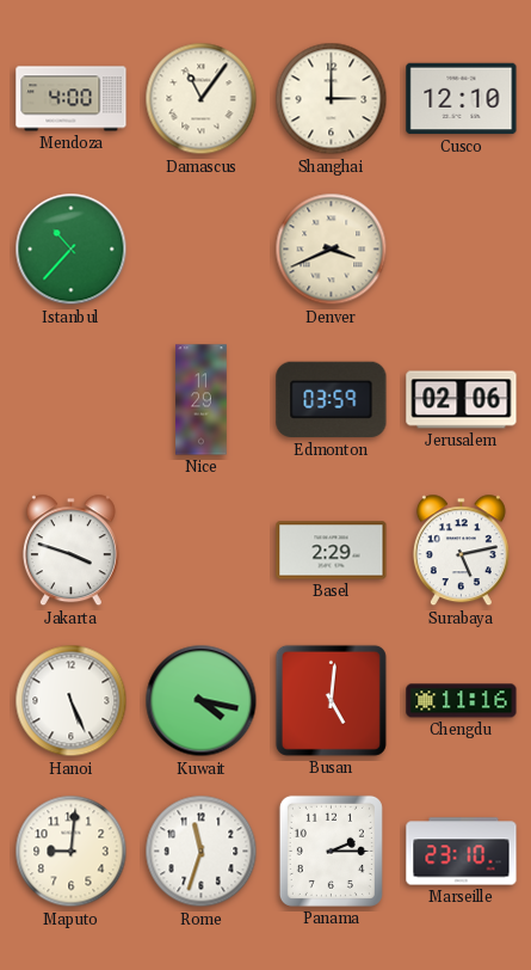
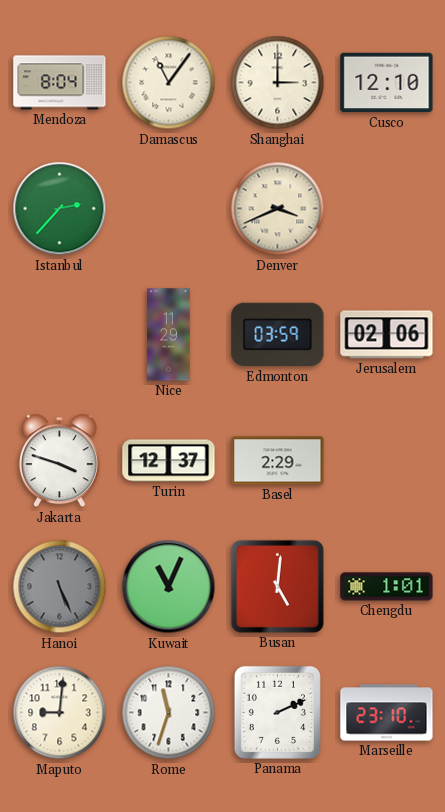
Mendoza: 4:00 -> 8:04
Istanbul: 10:37 -> 2:37
Turin: none -> 12:37
Surabaya: 5:13 -> none
Hanoi dial: white -> grey
Kuwait: 4:17 -> 11:04
Chengdu: 11:16 -> 1:01
Panama: 2:15 -> 2:11
